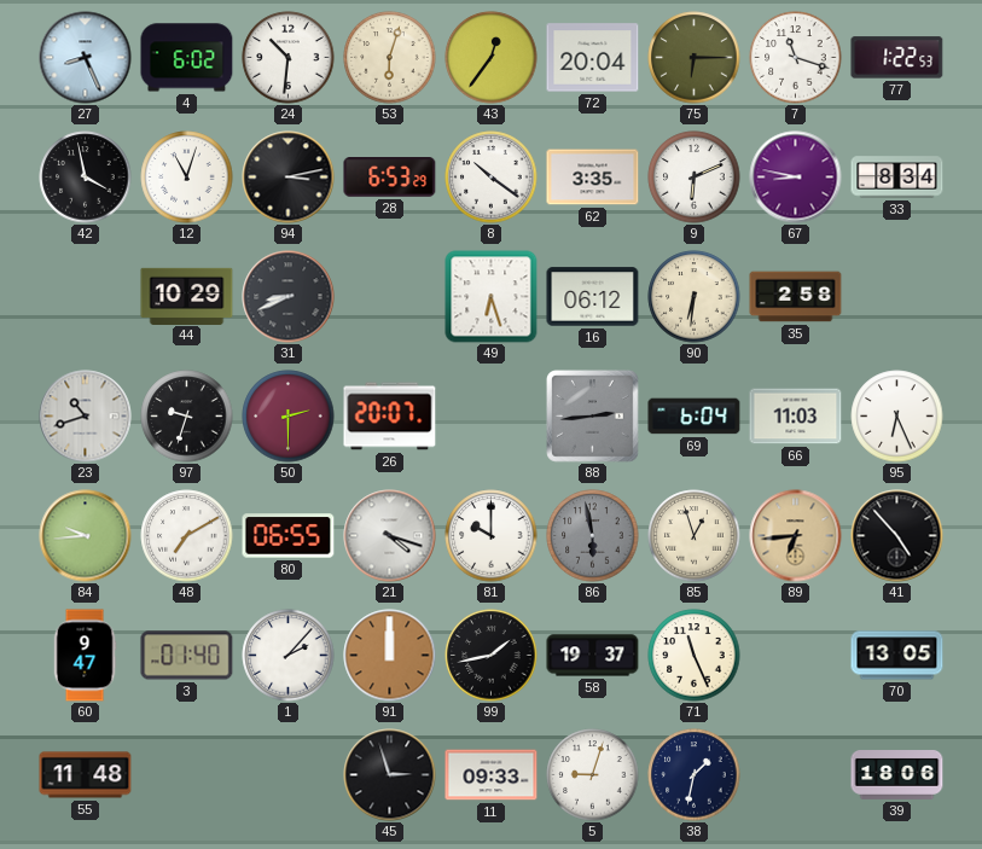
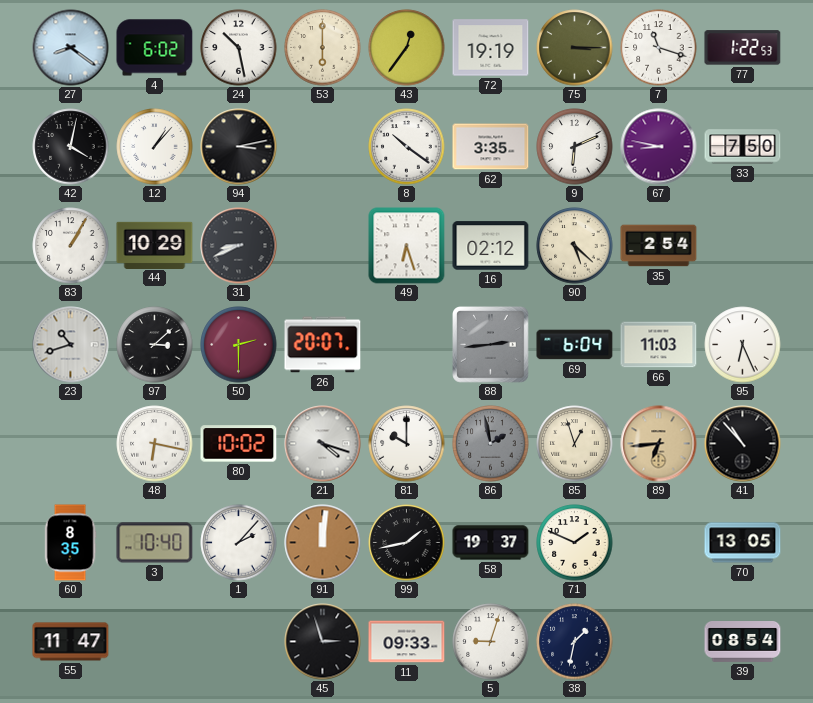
27: 8:26 -> 8:21
24: 10:31 -> 10:28
53: 6:03 -> 6:00
72: 20:04 -> 19:19
75: 6:15 -> 3:15
42: 3:58 -> 4:02
12: 11:03 -> 1:07
28: 6:53 -> none
33: 8:34 -> 7:50
83: none -> 1:05
16: 06:12 -> 02:12
90: 6:31 -> 5:22
35: 2:58 -> 2:54
97: 9:33 -> 3:08
84: 9:44 -> none
48: 7:10 -> 6:17
80: 06:55 -> 10:02
86: 5:58 -> 1:58
41: 4:53 -> 10:53
60: 9:47 -> 8:35
3: 01:40 -> 10:40
91: 12:00 -> 12:01
71: 11:26 -> 1:49
55: 11:48 -> 11:47
39: 18:06 -> 08:54
